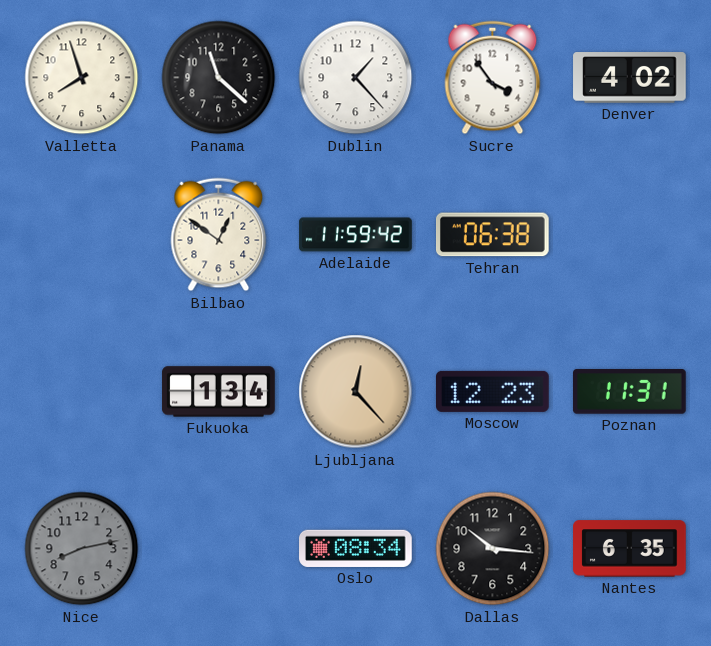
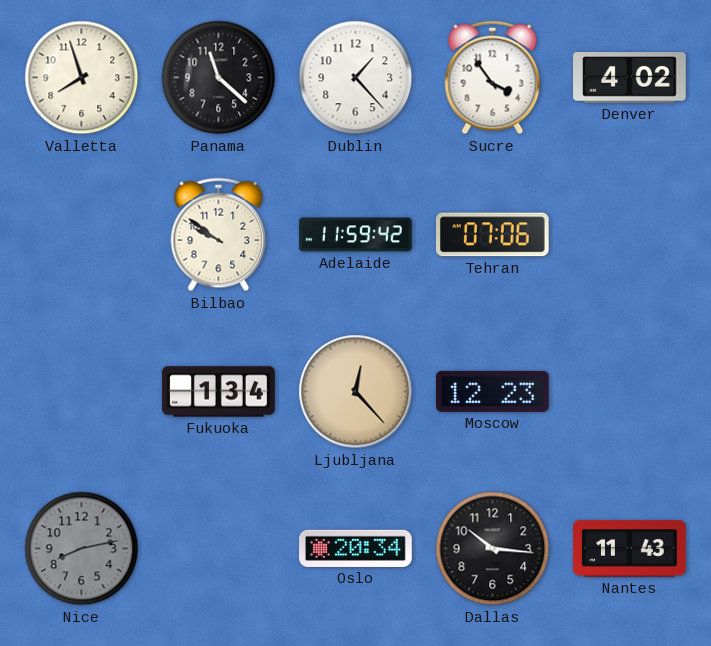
Bilbao: 12:51 -> 9:51
Tehran: 06:38 -> 07:06
Poznan: 11:31 -> none
Oslo: 08:34 -> 20:34
Nantes: 6:35 -> 11:43
